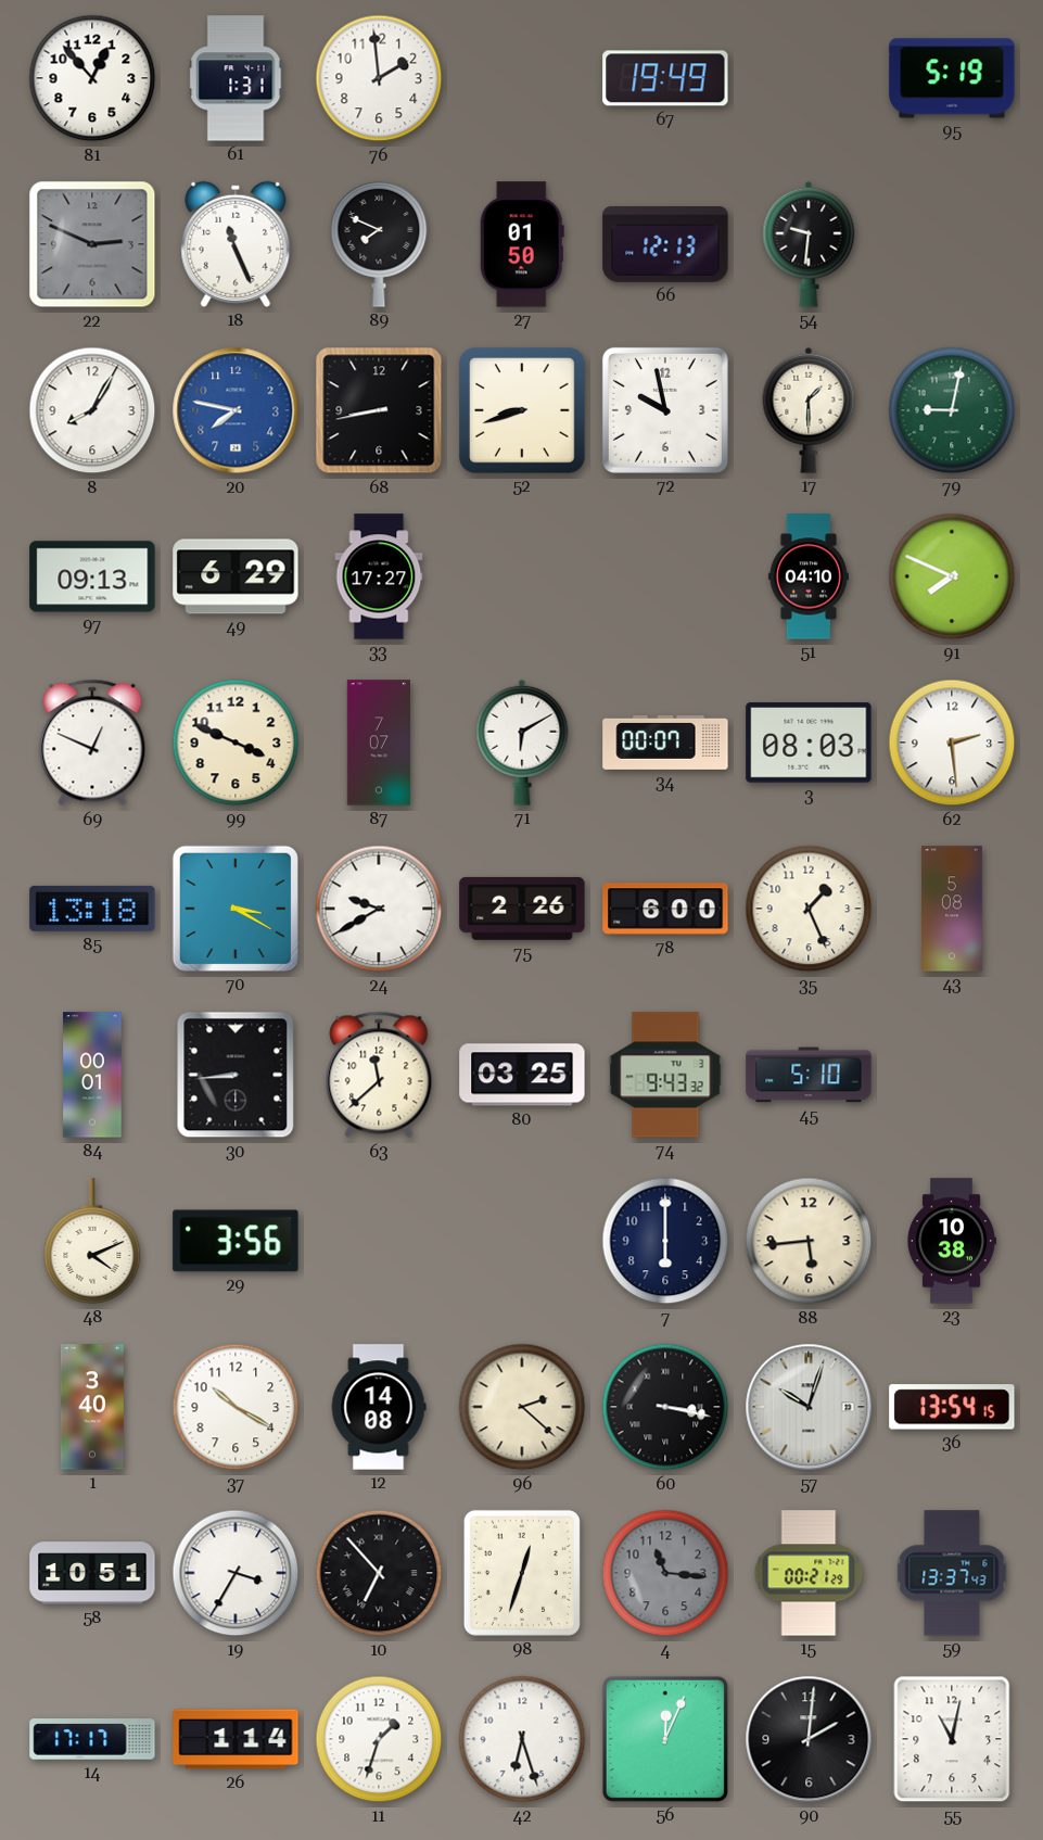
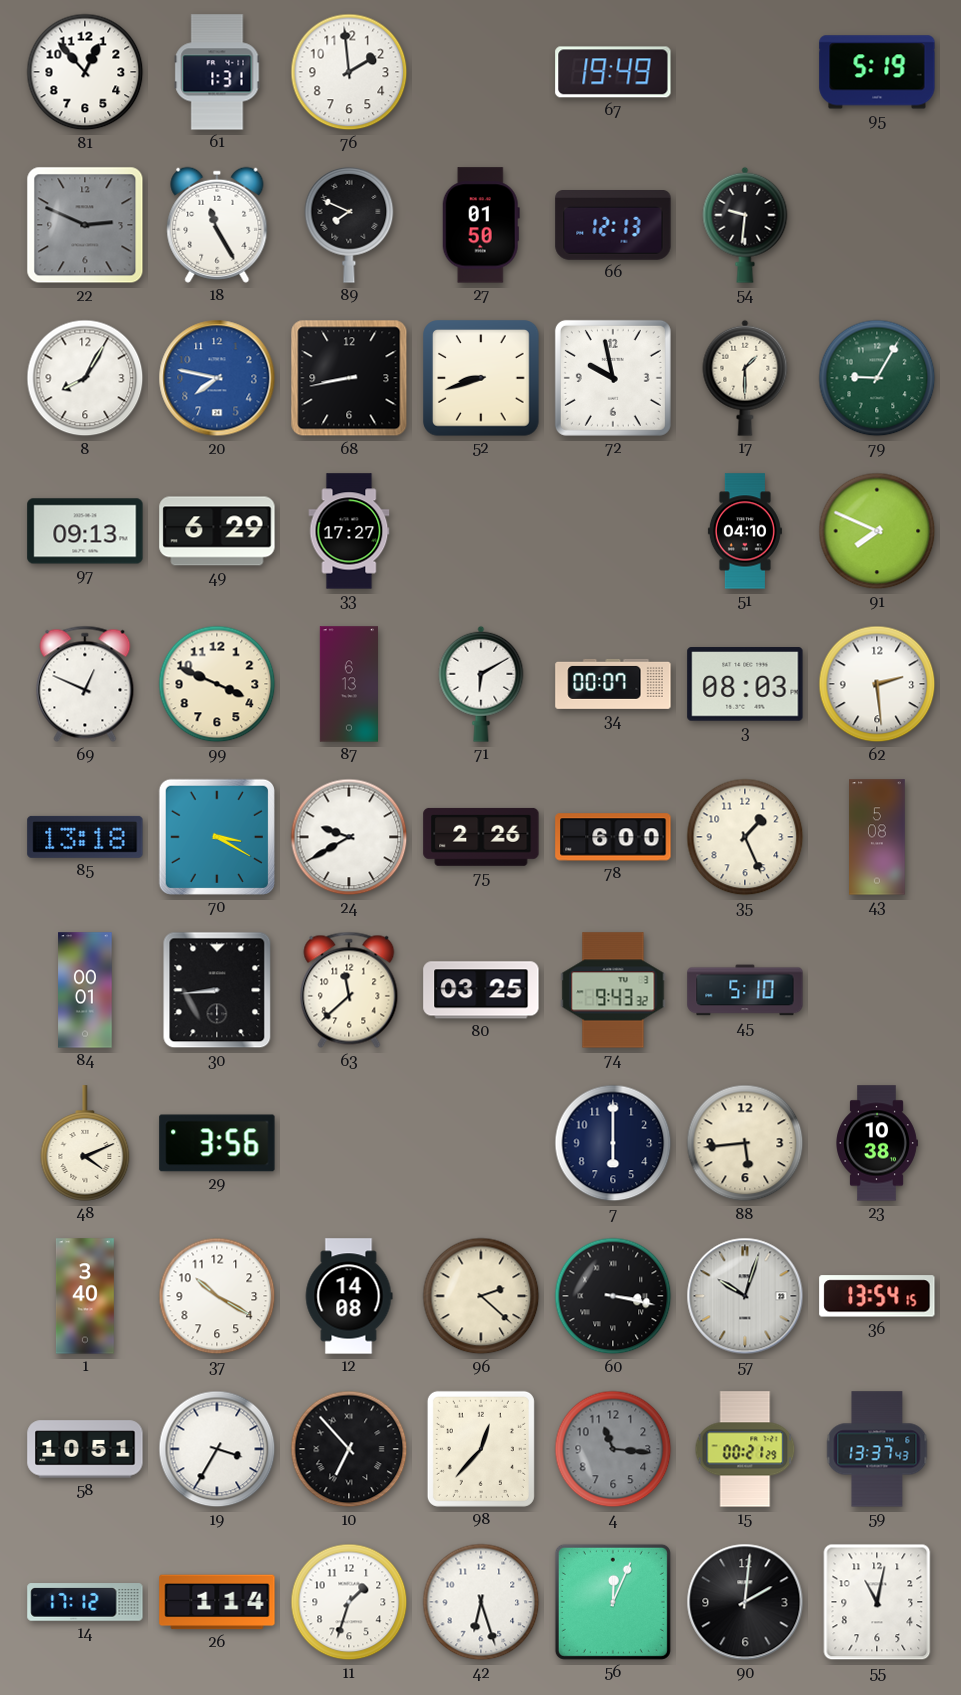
18: 11:26 -> 11:25
79: 9:02 -> 9:05
87: 7:07 -> 6:13
98: 12:33 -> 12:37
14: 17:17 -> 17:12
